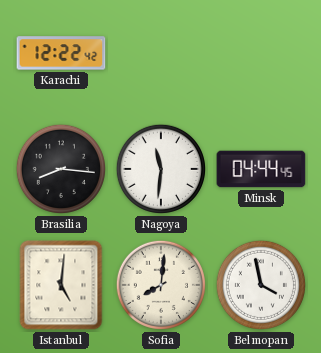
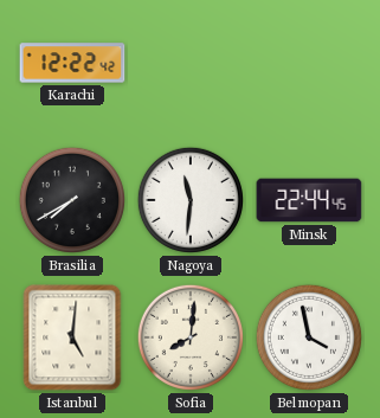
Brasilia: 8:16 -> 7:40
Minsk: 04:44 -> 22:44
